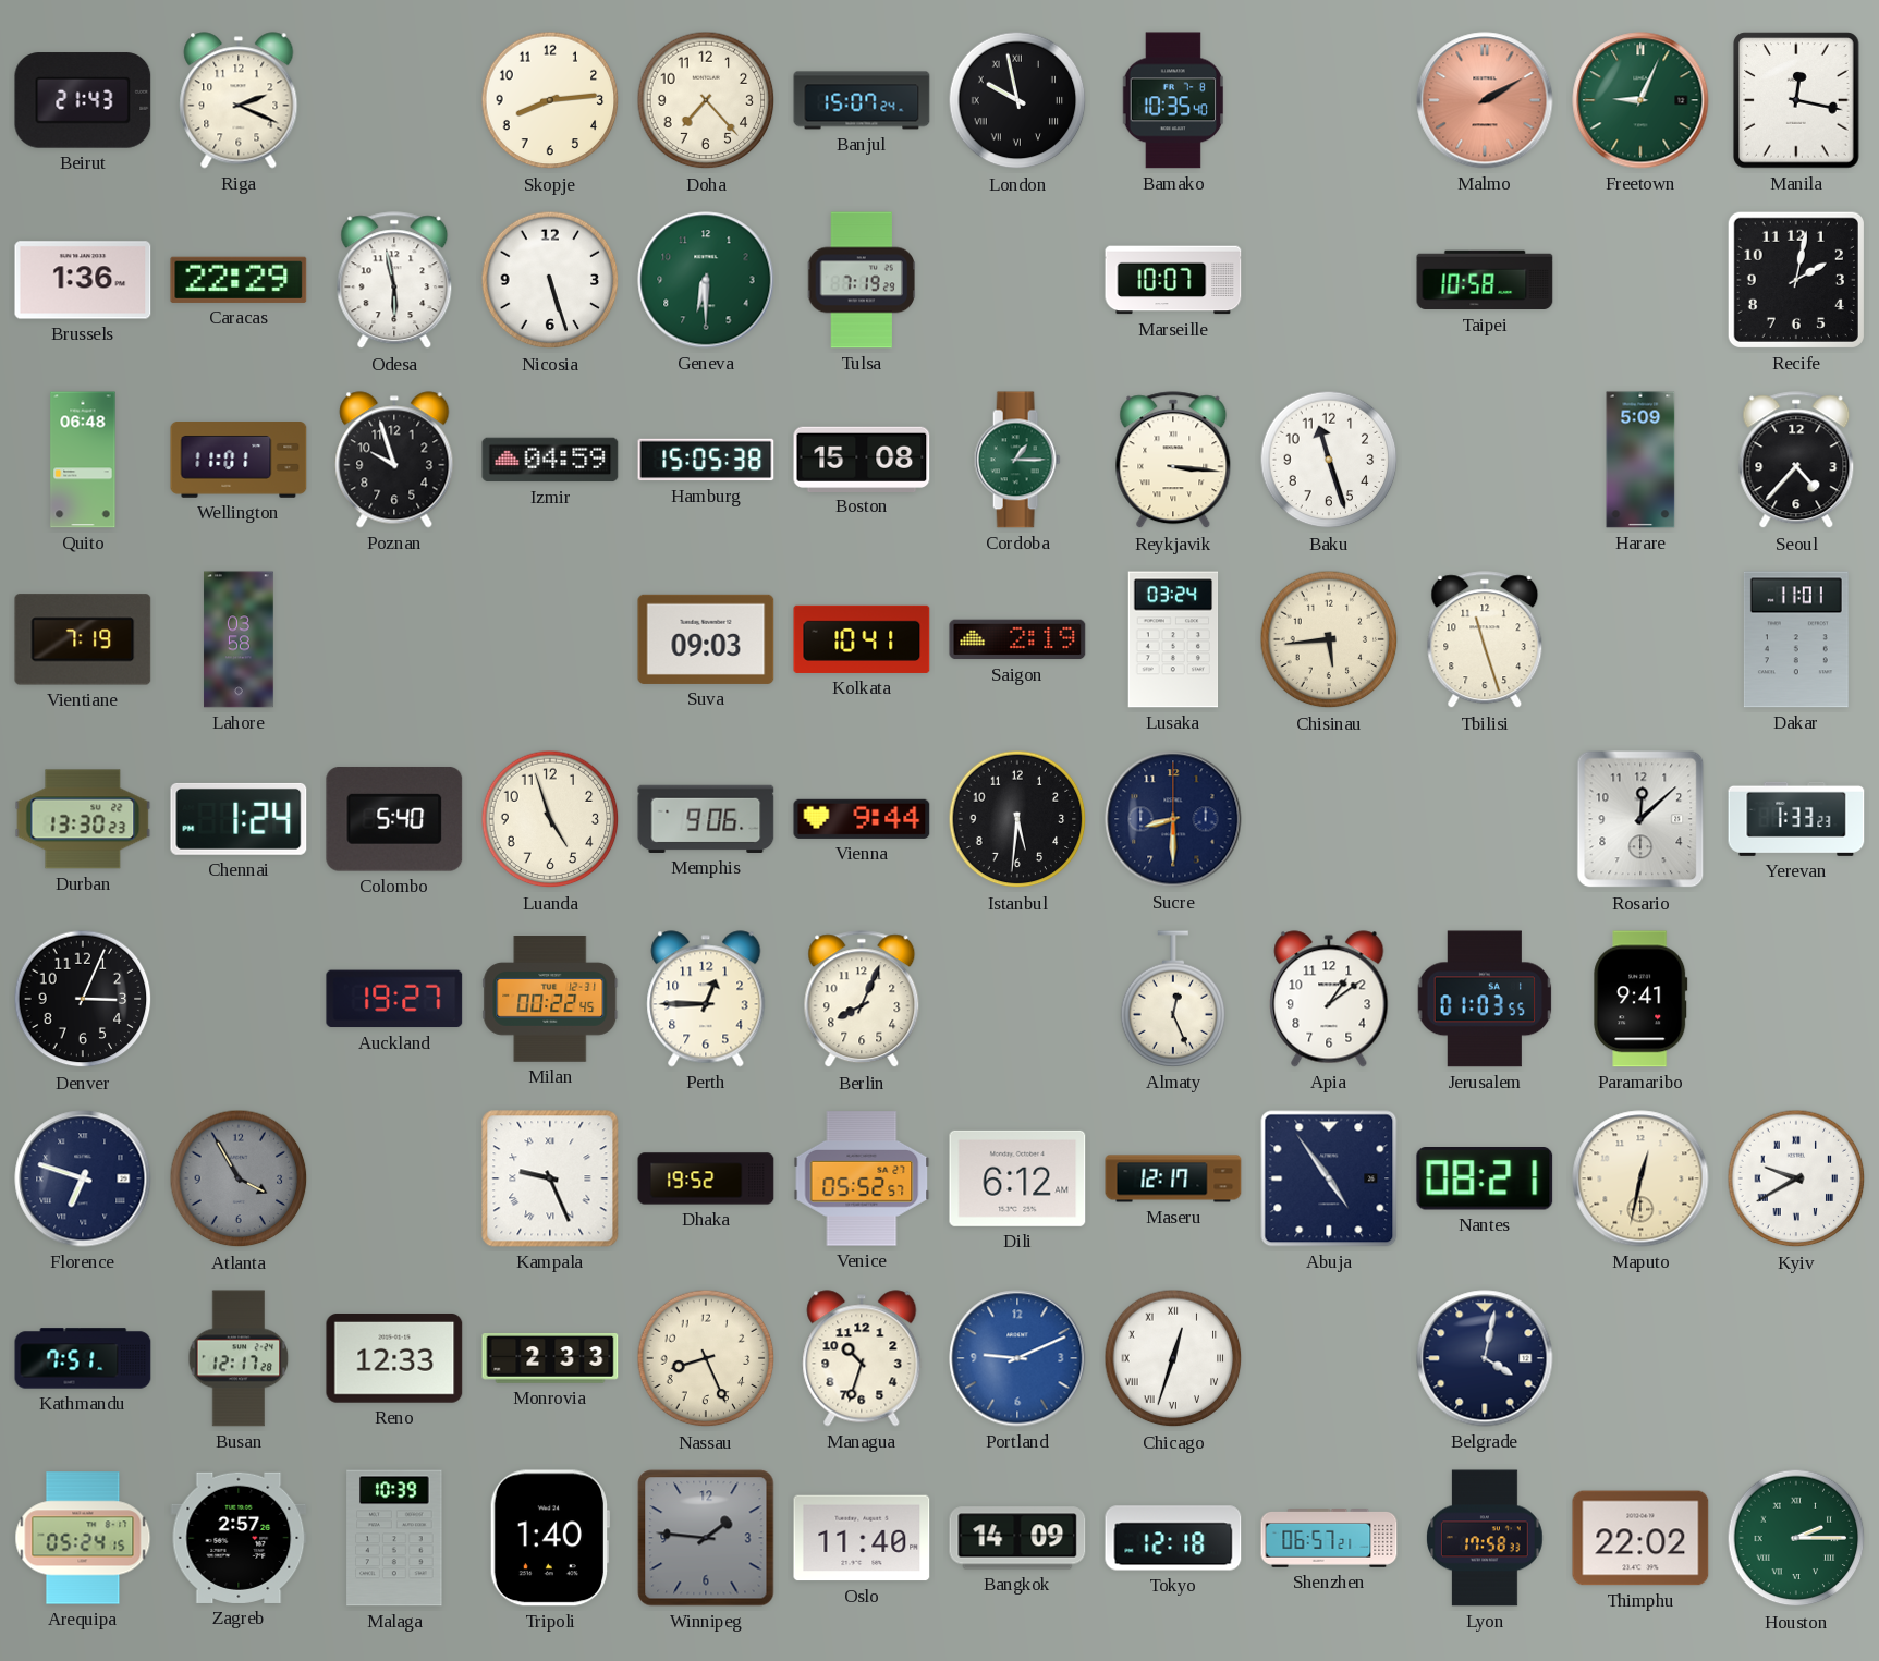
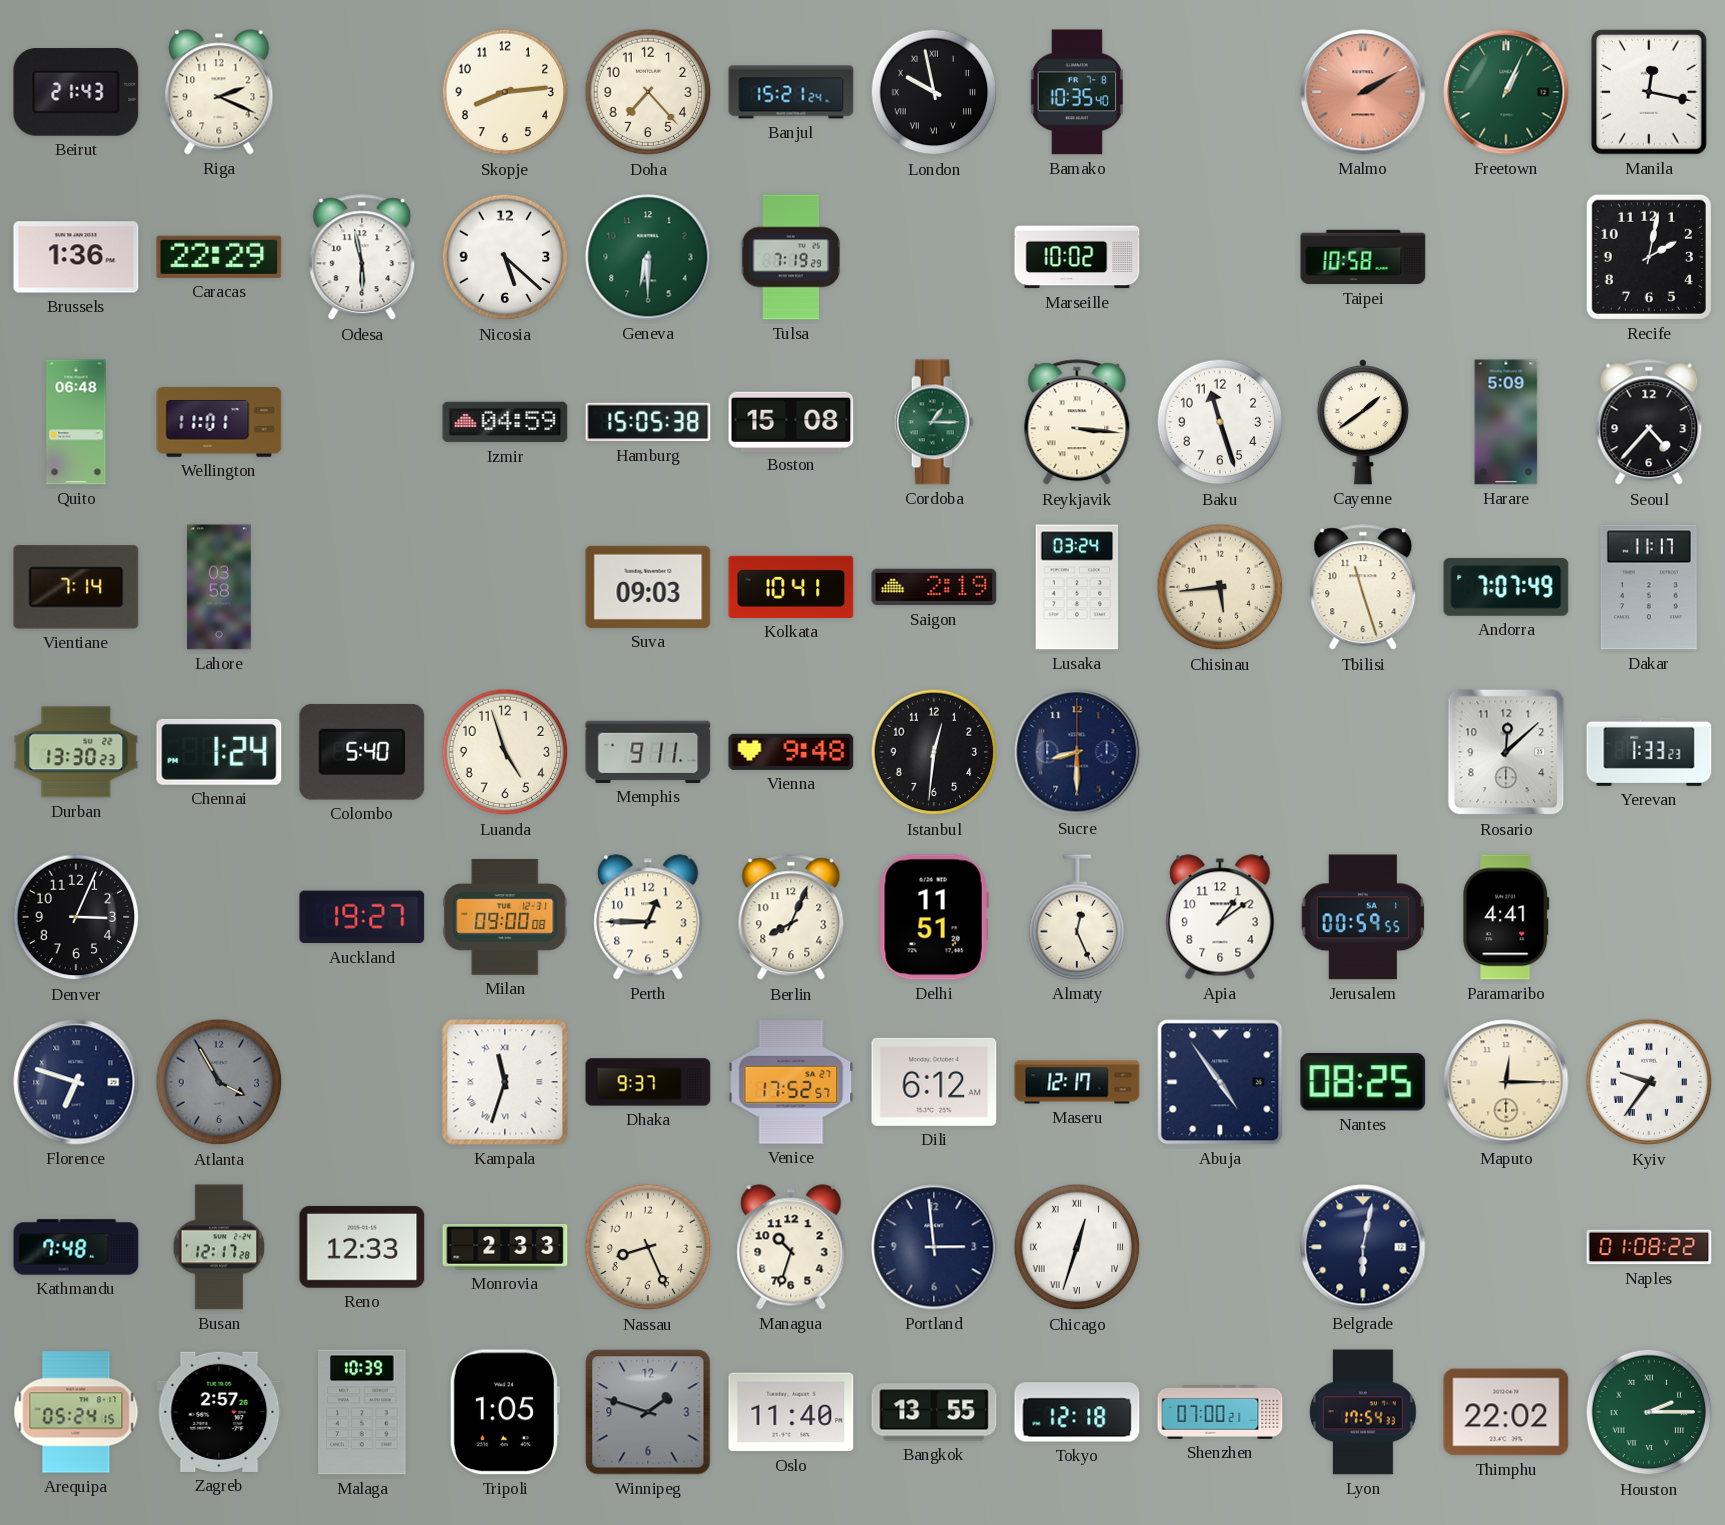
Banjul: 15:07 -> 15:21
Freetown: 9:04 -> 1:04
Nicosia: 5:27 -> 5:22
Marseille: 10:07 -> 10:02
Poznan: 9:57 -> none
Cayenne: none -> 1:39
Vientiane: 7:19 -> 7:14
Andorra: none -> 7:07
Dakar: 11:01 -> 11:17
Memphis: 9:06 -> 9:11
Vienna: 9:44 -> 9:48
Istanbul: 5:31 -> 12:31
Milan: 00:22 -> 09:00
Delhi: none -> 11:51
Jerusalem: 01:03 -> 00:59
Paramaribo: 9:41 -> 4:41
Kampala: 9:26 -> 11:33
Dhaka: 19:52 -> 9:37
Venice: 05:52 -> 17:52
Nantes: 08:21 -> 08:25
Maputo: 12:32 -> 12:15
Kyiv: 9:40 -> 9:36
Kathmandu: 7:51 -> 7:48
Portland: 9:11 -> 2:59
Portland dial: blue -> navy
Belgrade: 4:02 -> 6:02
Naples: none -> 01:08
Tripoli: 1:40 -> 1:05
Winnipeg: 1:46 -> 1:48
Bangkok: 14:09 -> 13:55
Shenzhen: 06:57 -> 07:00
Lyon: 17:58 -> 17:54
